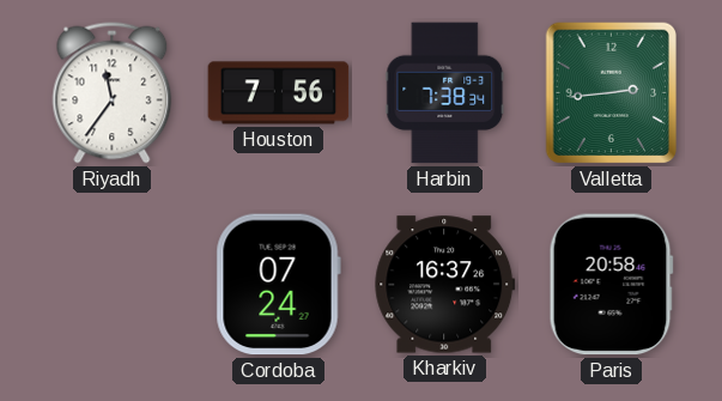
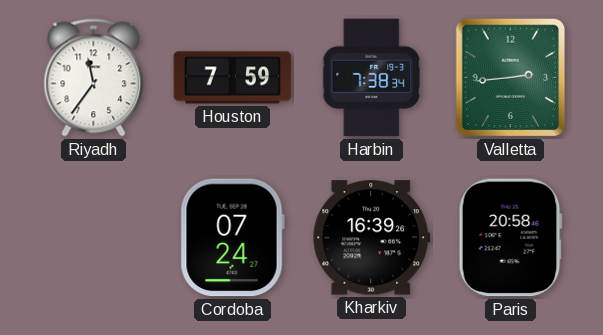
Houston: 7:56 -> 7:59
Kharkiv: 16:37 -> 16:39
